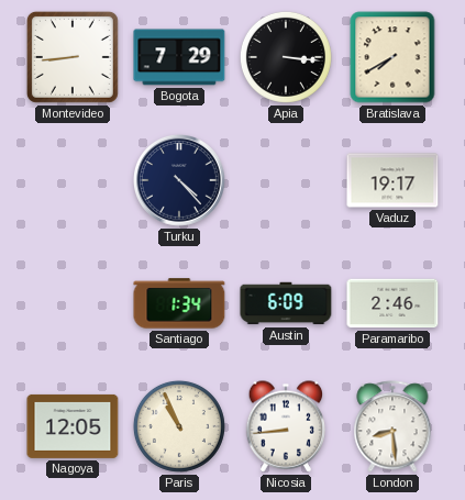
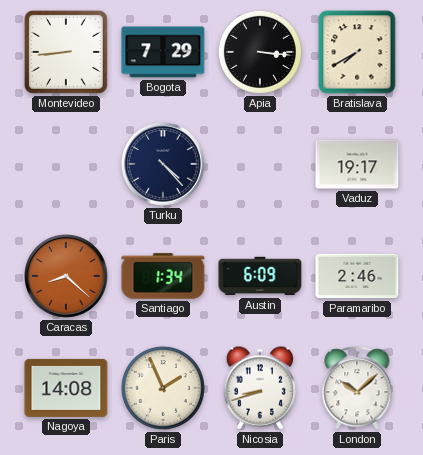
Caracas: none -> 8:22
Nagoya: 12:05 -> 14:08
Paris: 10:56 -> 1:56
Nicosia: 8:44 -> 8:42
London: 8:29 -> 10:08
